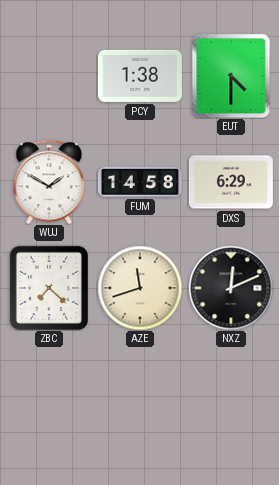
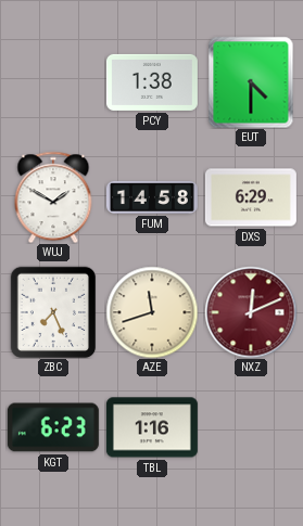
ZBC: 7:22 -> 7:26
NXZ dial: black -> burgundy
KGT: none -> 6:23
TBL: none -> 1:16
